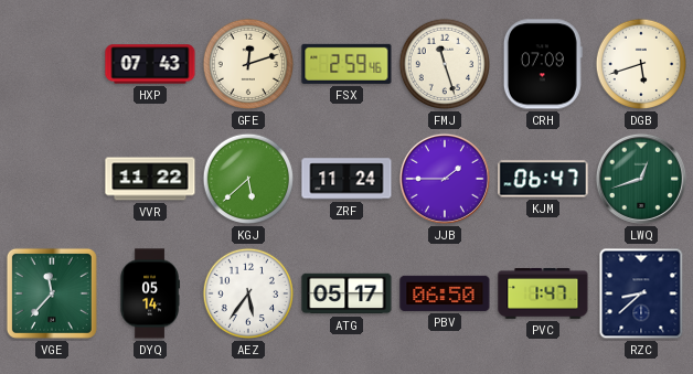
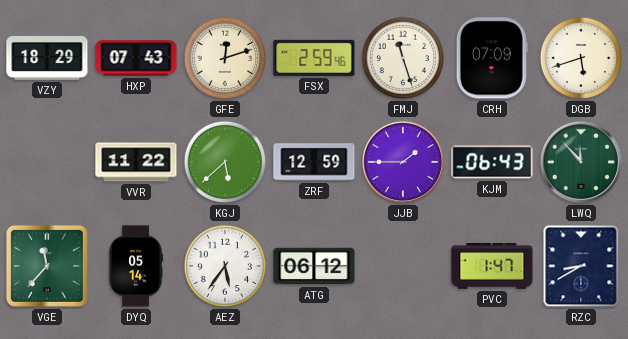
VZY: none -> 18:29
ZRF: 11:24 -> 12:59
KJM: 06:47 -> 06:43
LWQ: 12:42 -> 11:53
ATG: 05:17 -> 06:12
PBV: 06:50 -> none
RZC: 8:38 -> 8:40
